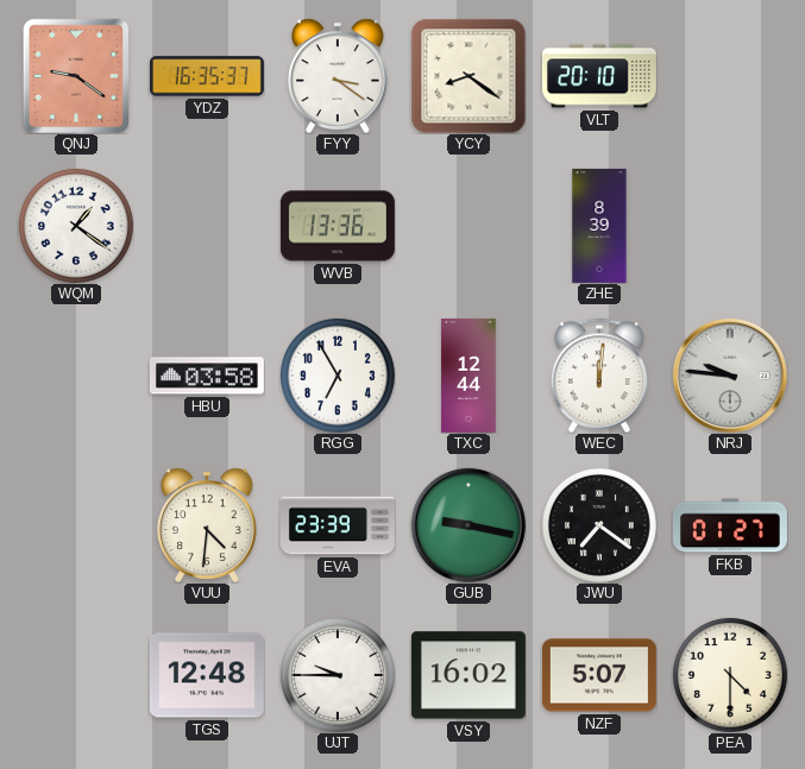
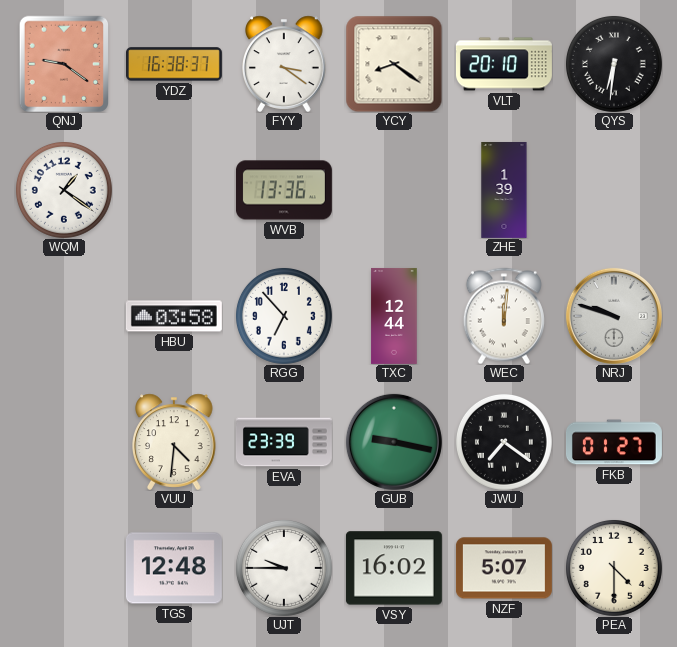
YDZ: 16:35 -> 16:38
QYS: none -> 6:31
ZHE: 8:39 -> 1:39
RGG: 6:55 -> 6:53
NRJ: 9:46 -> 9:48
